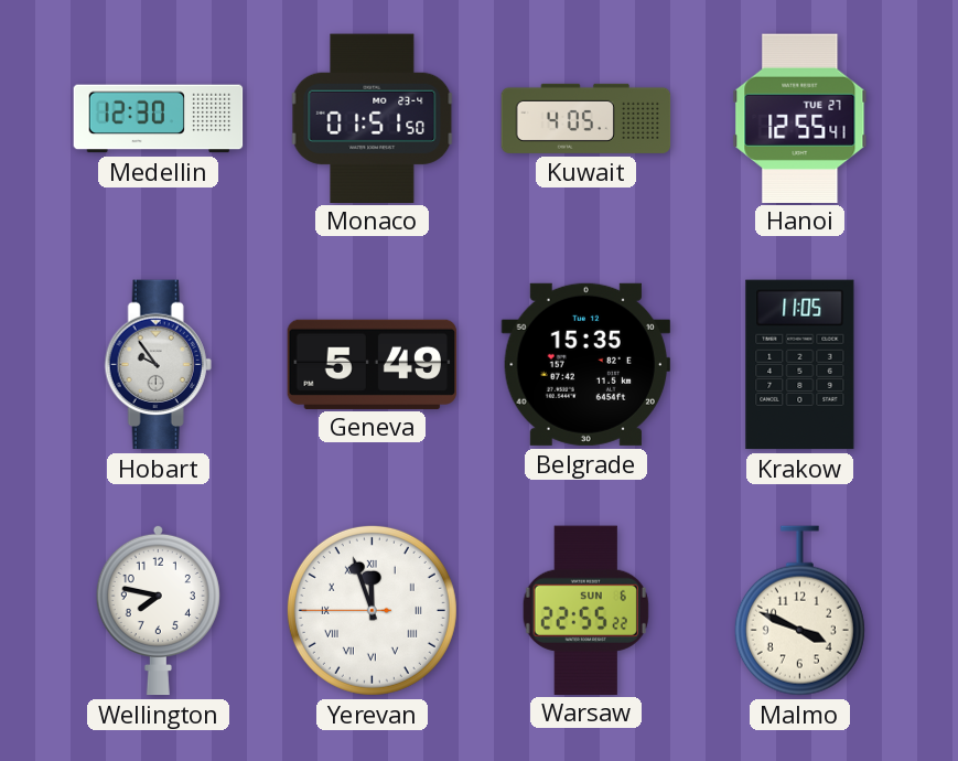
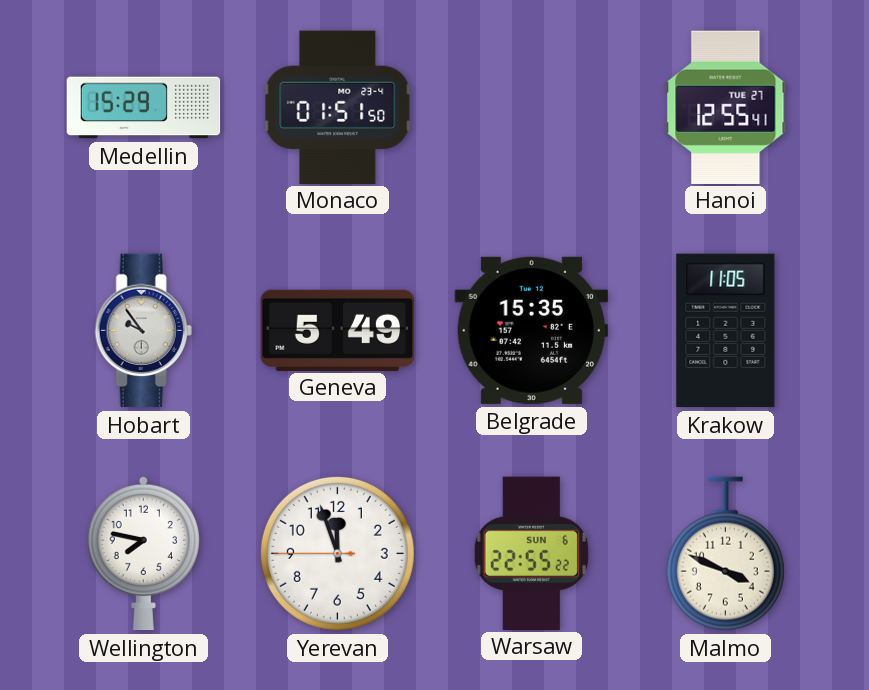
Medellin: 12:30 -> 15:29
Kuwait: 4:05 -> none
Yerevan numerals: Roman -> Arabic
